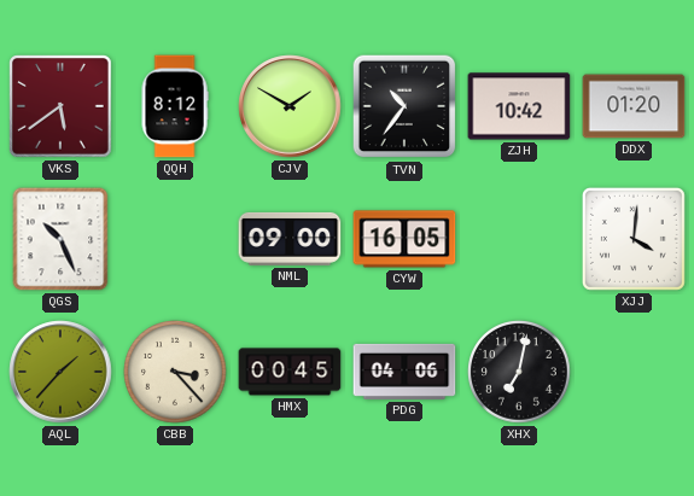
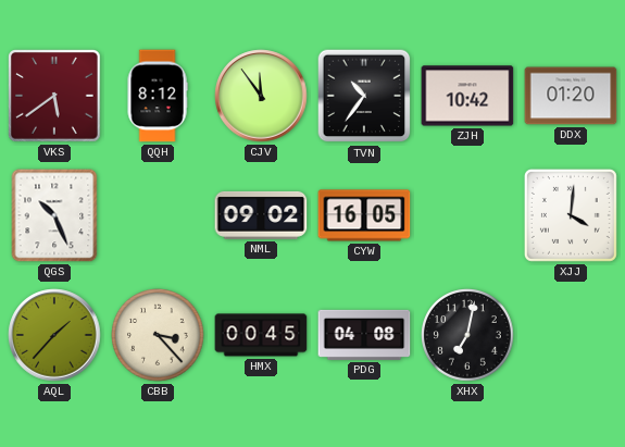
CJV: 1:50 -> 11:54
NML: 09:00 -> 09:02
PDG: 04:06 -> 04:08
